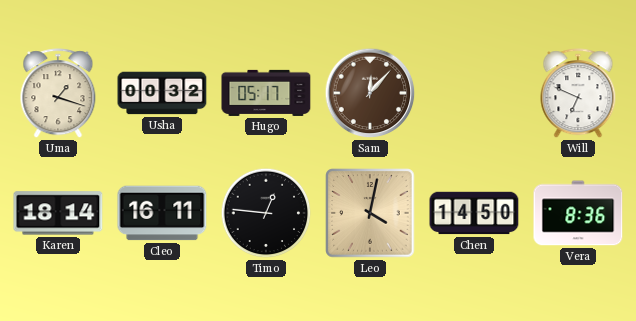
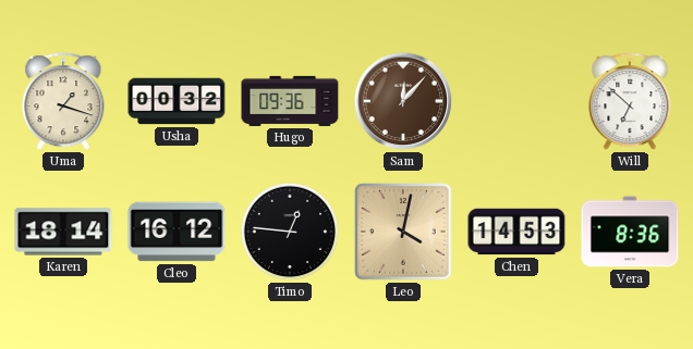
Hugo: 05:17 -> 09:36
Will: 6:49 -> 6:52
Cleo: 16:11 -> 16:12
Chen: 14:50 -> 14:53
